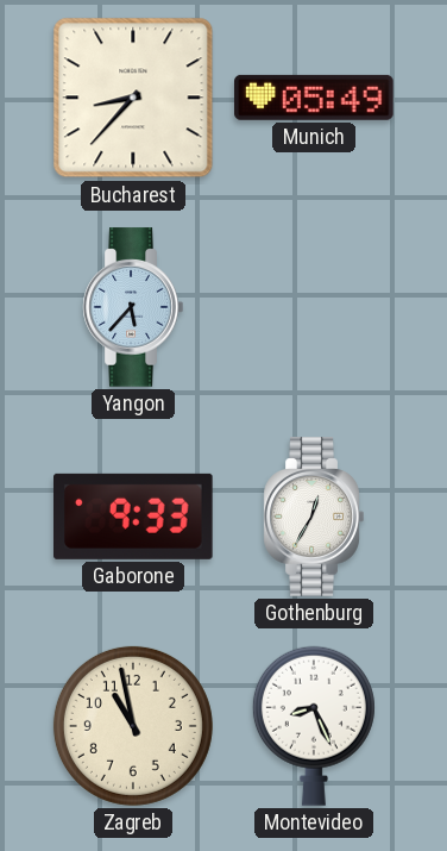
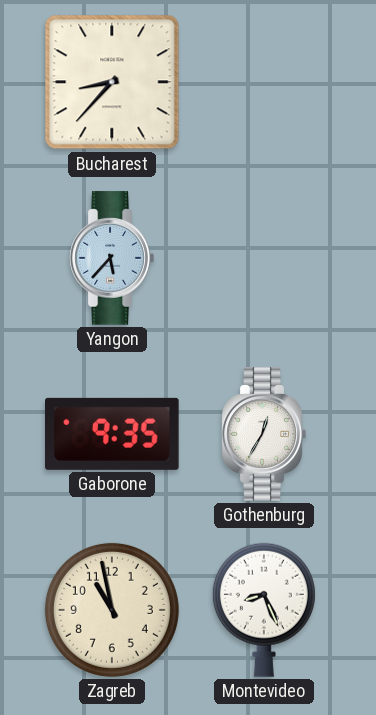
Munich: 05:49 -> none
Gaborone: 9:33 -> 9:35
